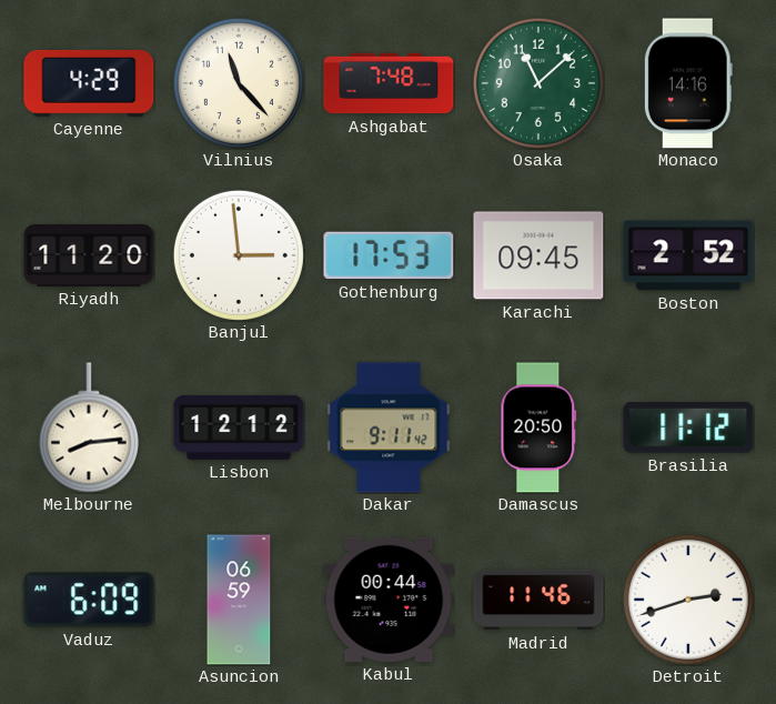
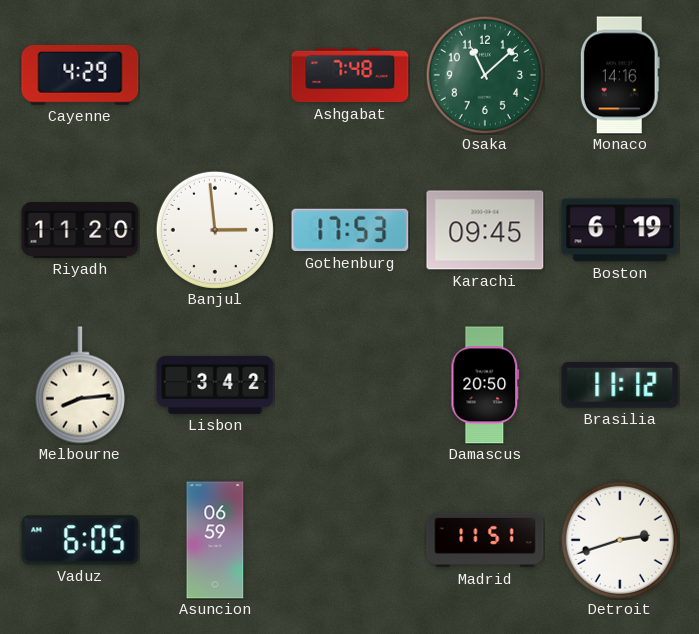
Vilnius: 11:23 -> none
Boston: 2:52 -> 6:19
Lisbon: 12:12 -> 3:42
Dakar: 9:11 -> none
Vaduz: 6:09 -> 6:05
Kabul: 00:44 -> none
Madrid: 11:46 -> 11:51
